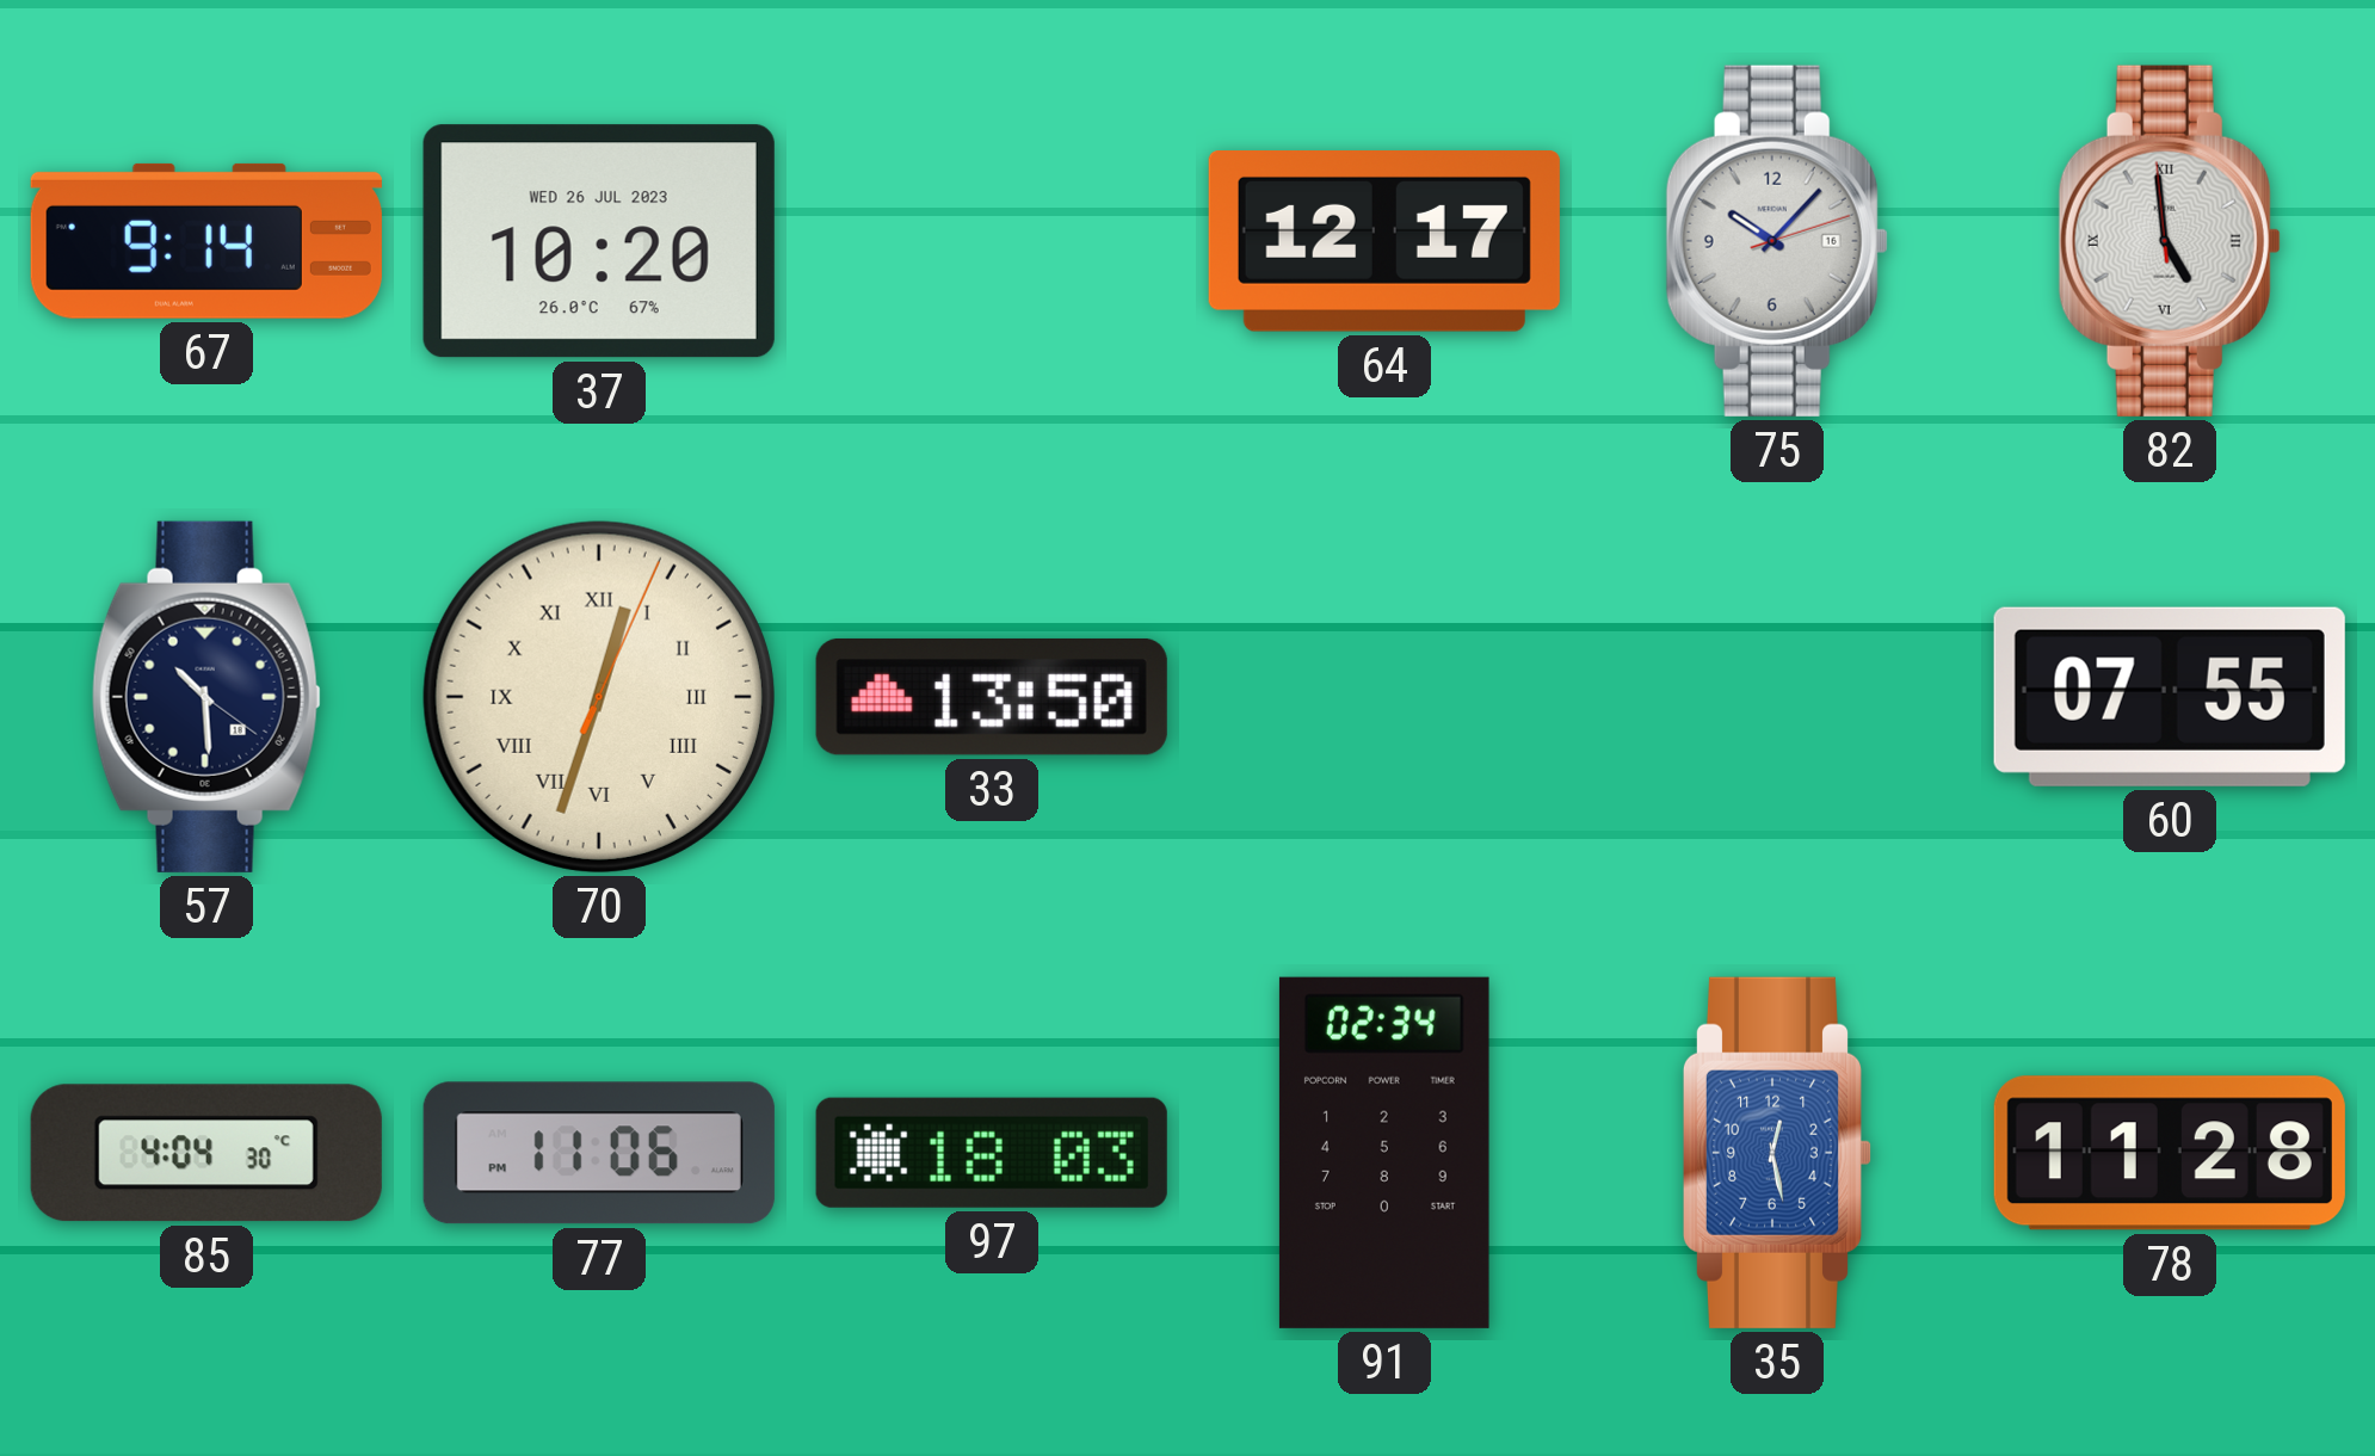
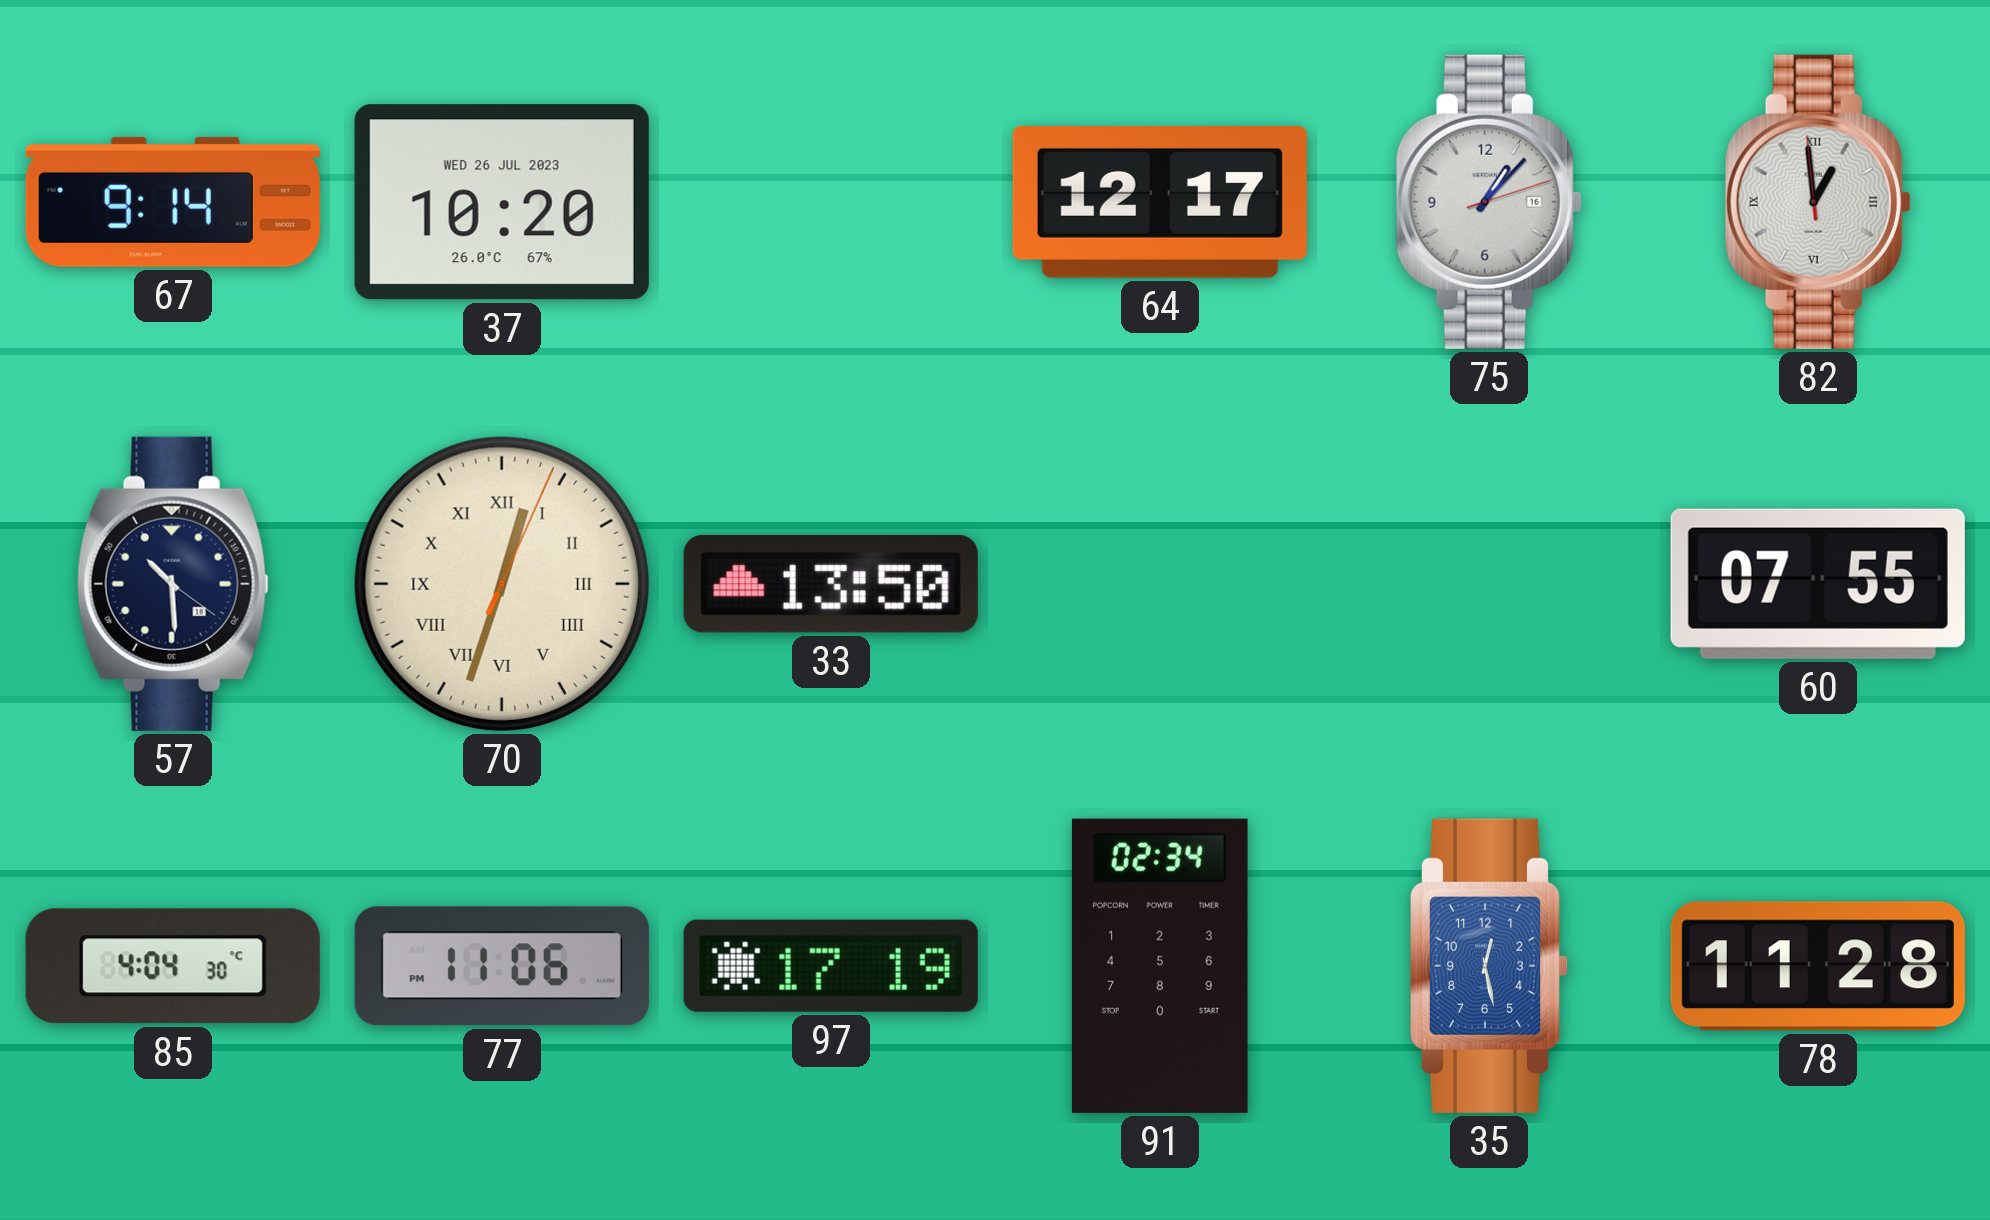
75: 10:07 -> 1:07
82: 4:58 -> 12:58
97: 18:03 -> 17:19
